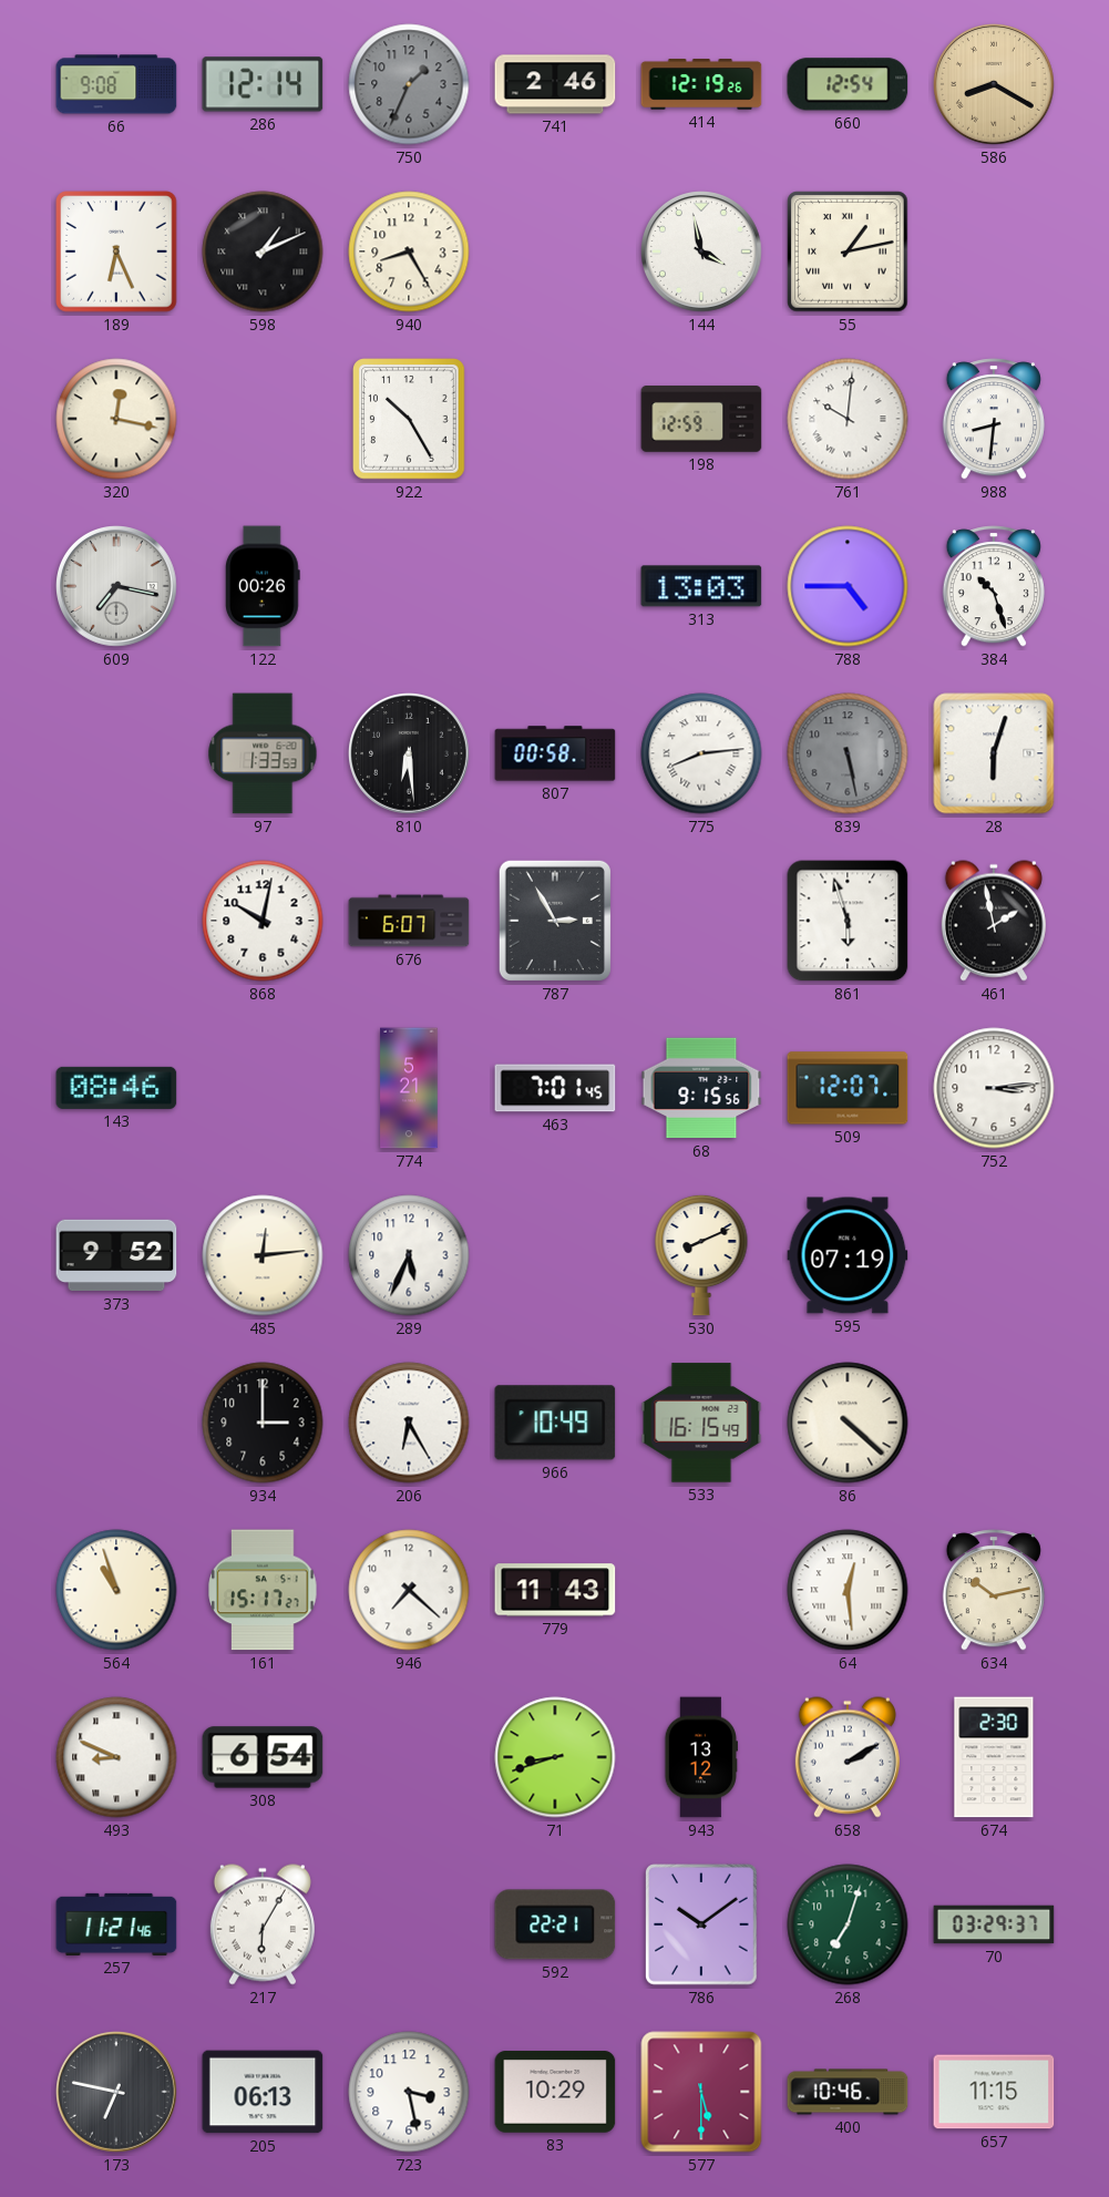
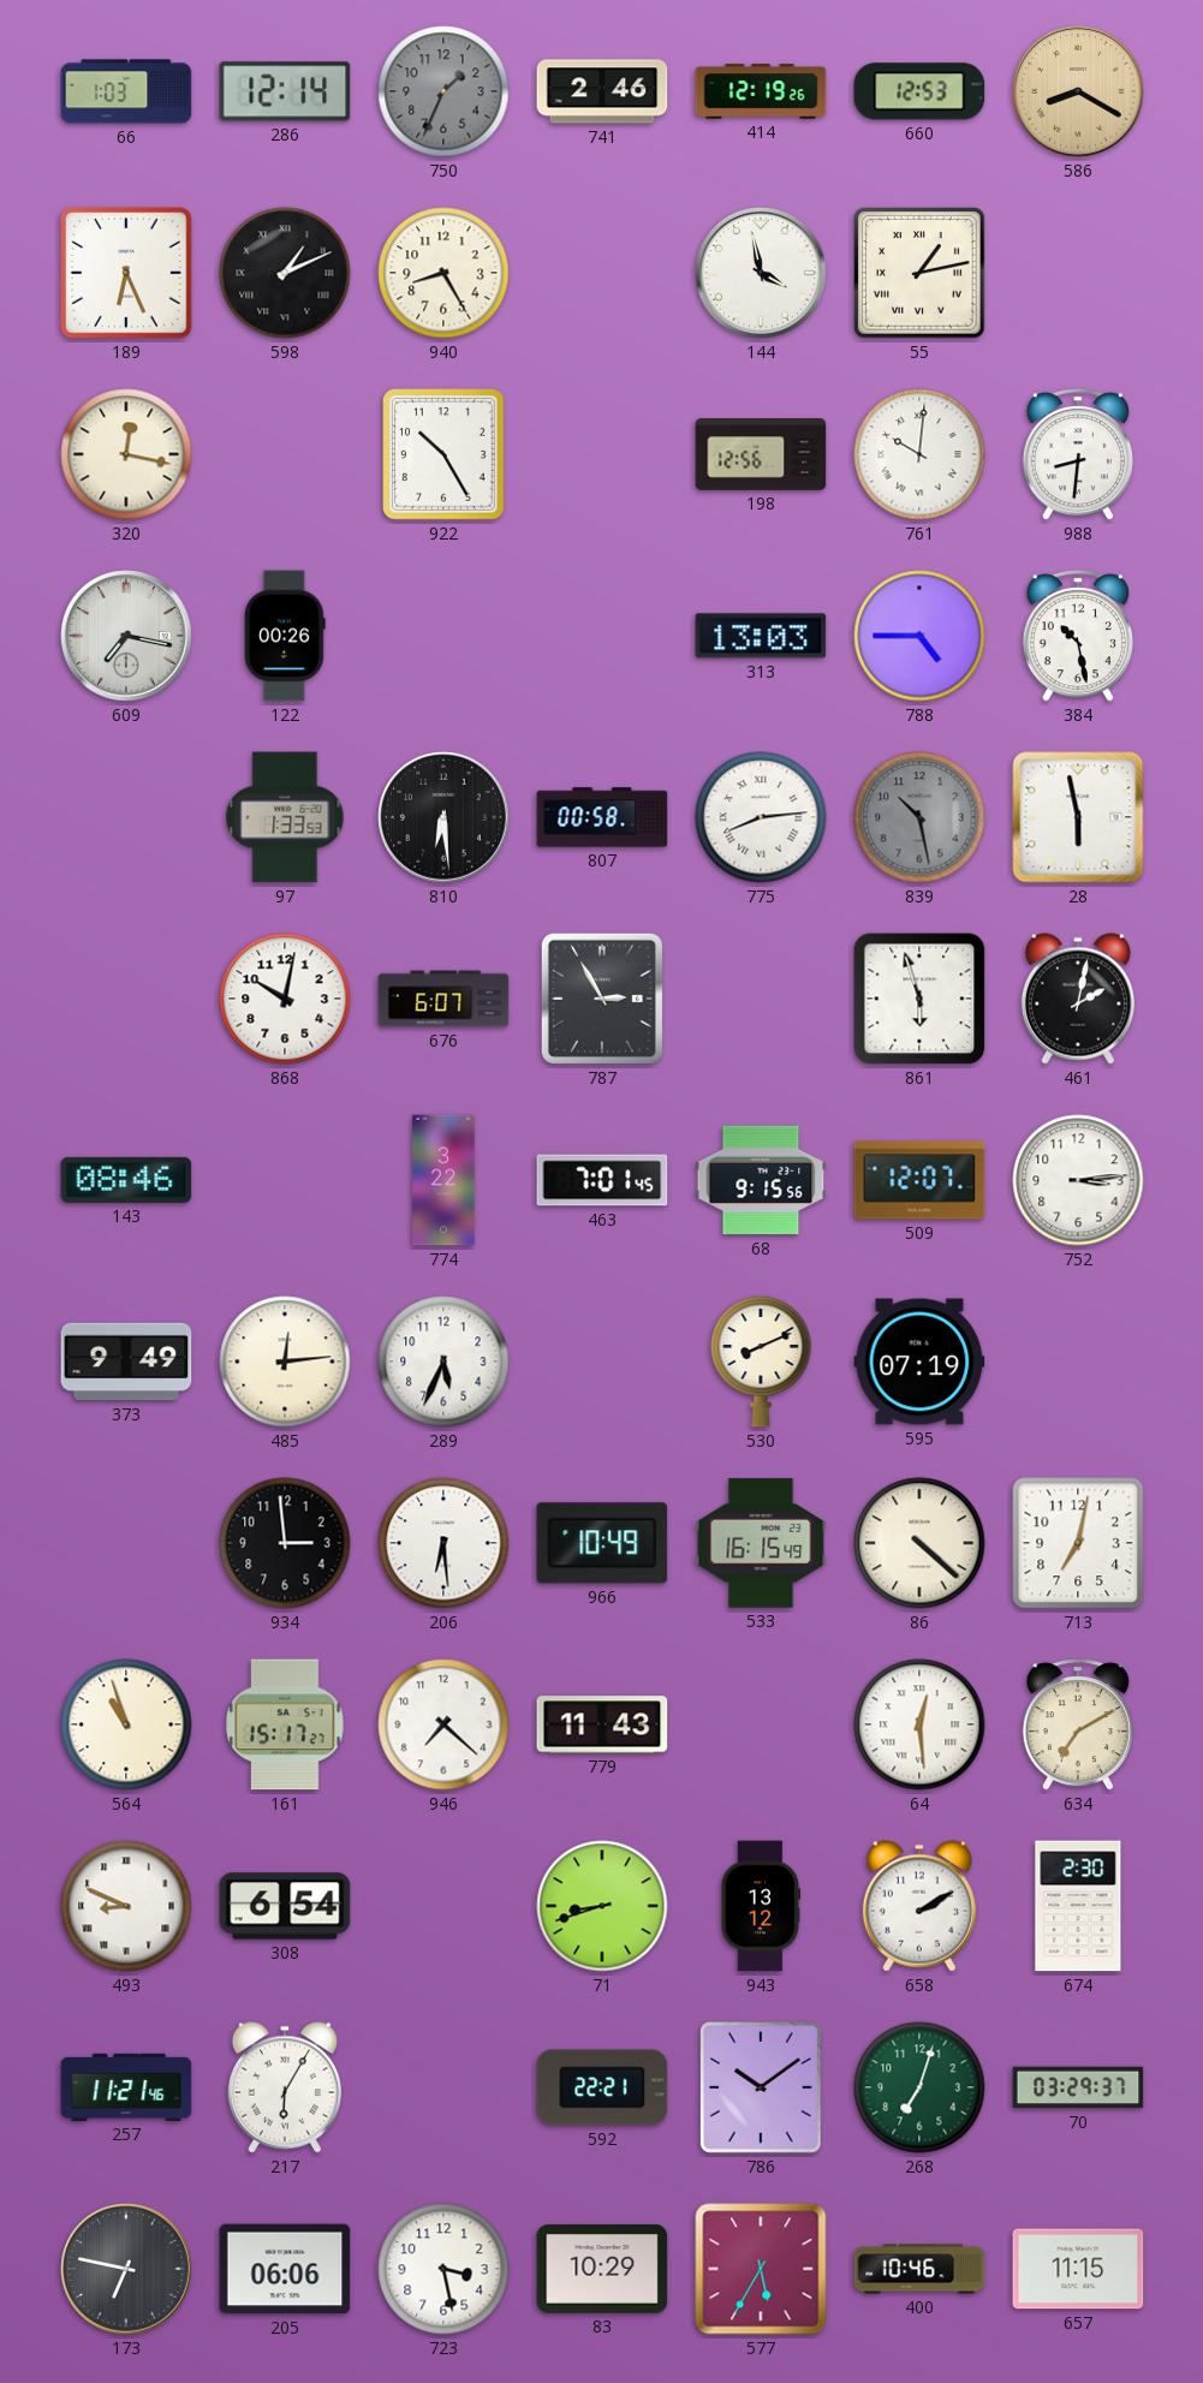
66: 9:08 -> 1:03
660: 12:54 -> 12:53
198: 12:59 -> 12:56
384: 10:27 -> 10:28
839: 5:28 -> 10:28
28: 6:03 -> 5:58
461: 1:58 -> 2:02
774: 5:21 -> 3:22
373: 9:52 -> 9:49
934: 3:00 -> 2:59
206: 6:25 -> 6:29
713: none -> 7:02
634: 10:13 -> 7:10
205: 06:13 -> 06:06
577: 5:30 -> 5:35
